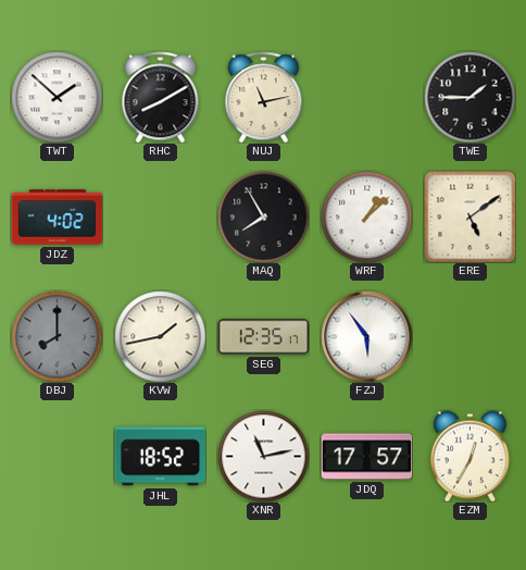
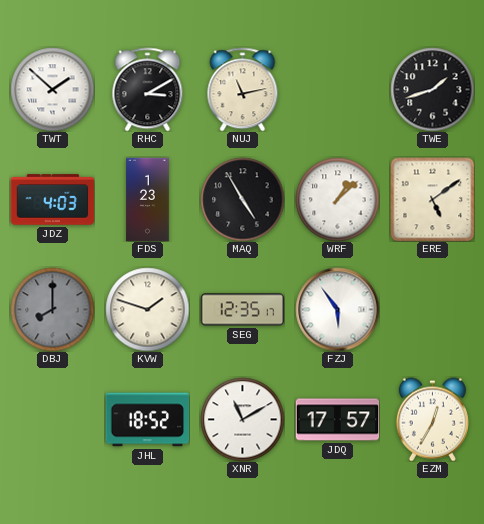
RHC: 8:10 -> 3:10
TWE: 1:45 -> 1:42
JDZ: 4:02 -> 4:03
FDS: none -> 1:23
MAQ: 7:55 -> 4:55
KVW: 1:43 -> 1:48
XNR: 11:13 -> 11:10
